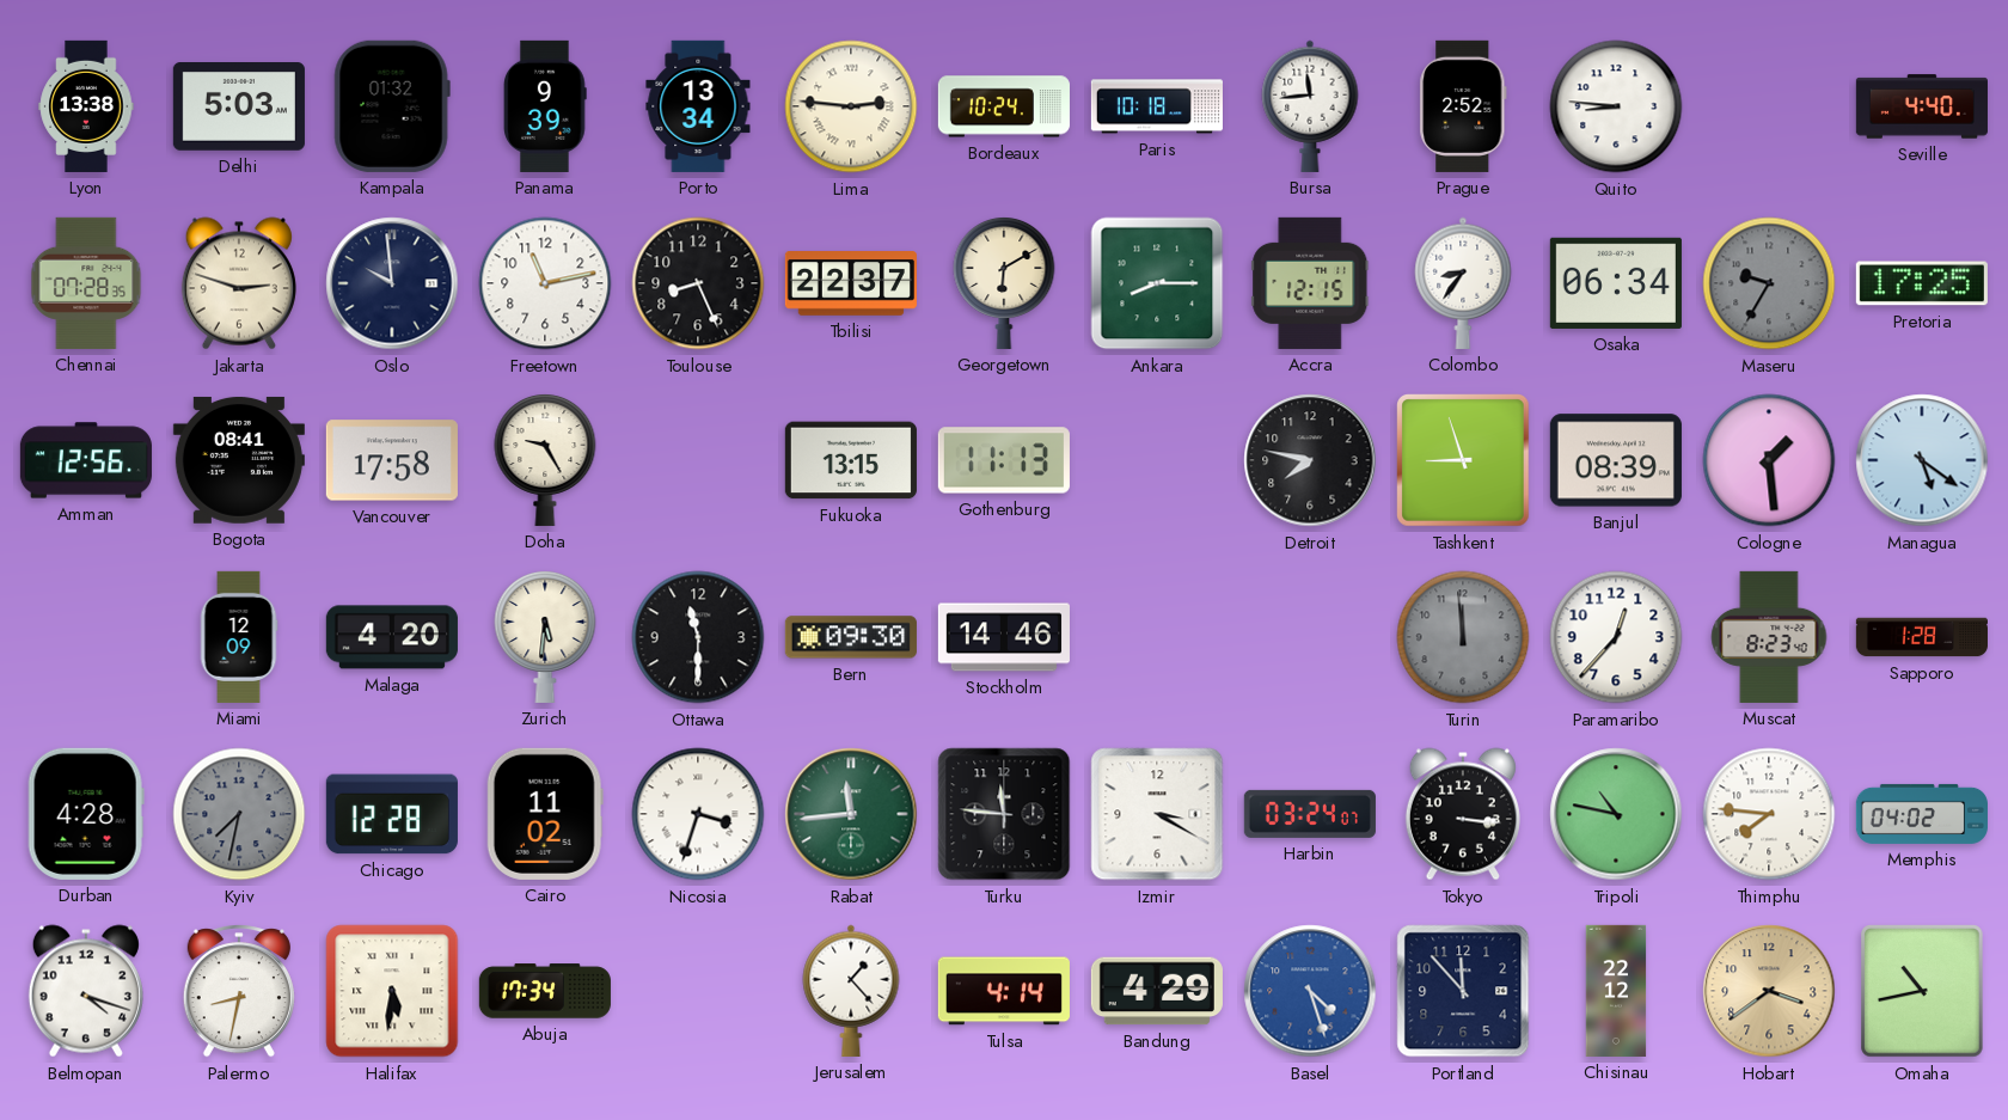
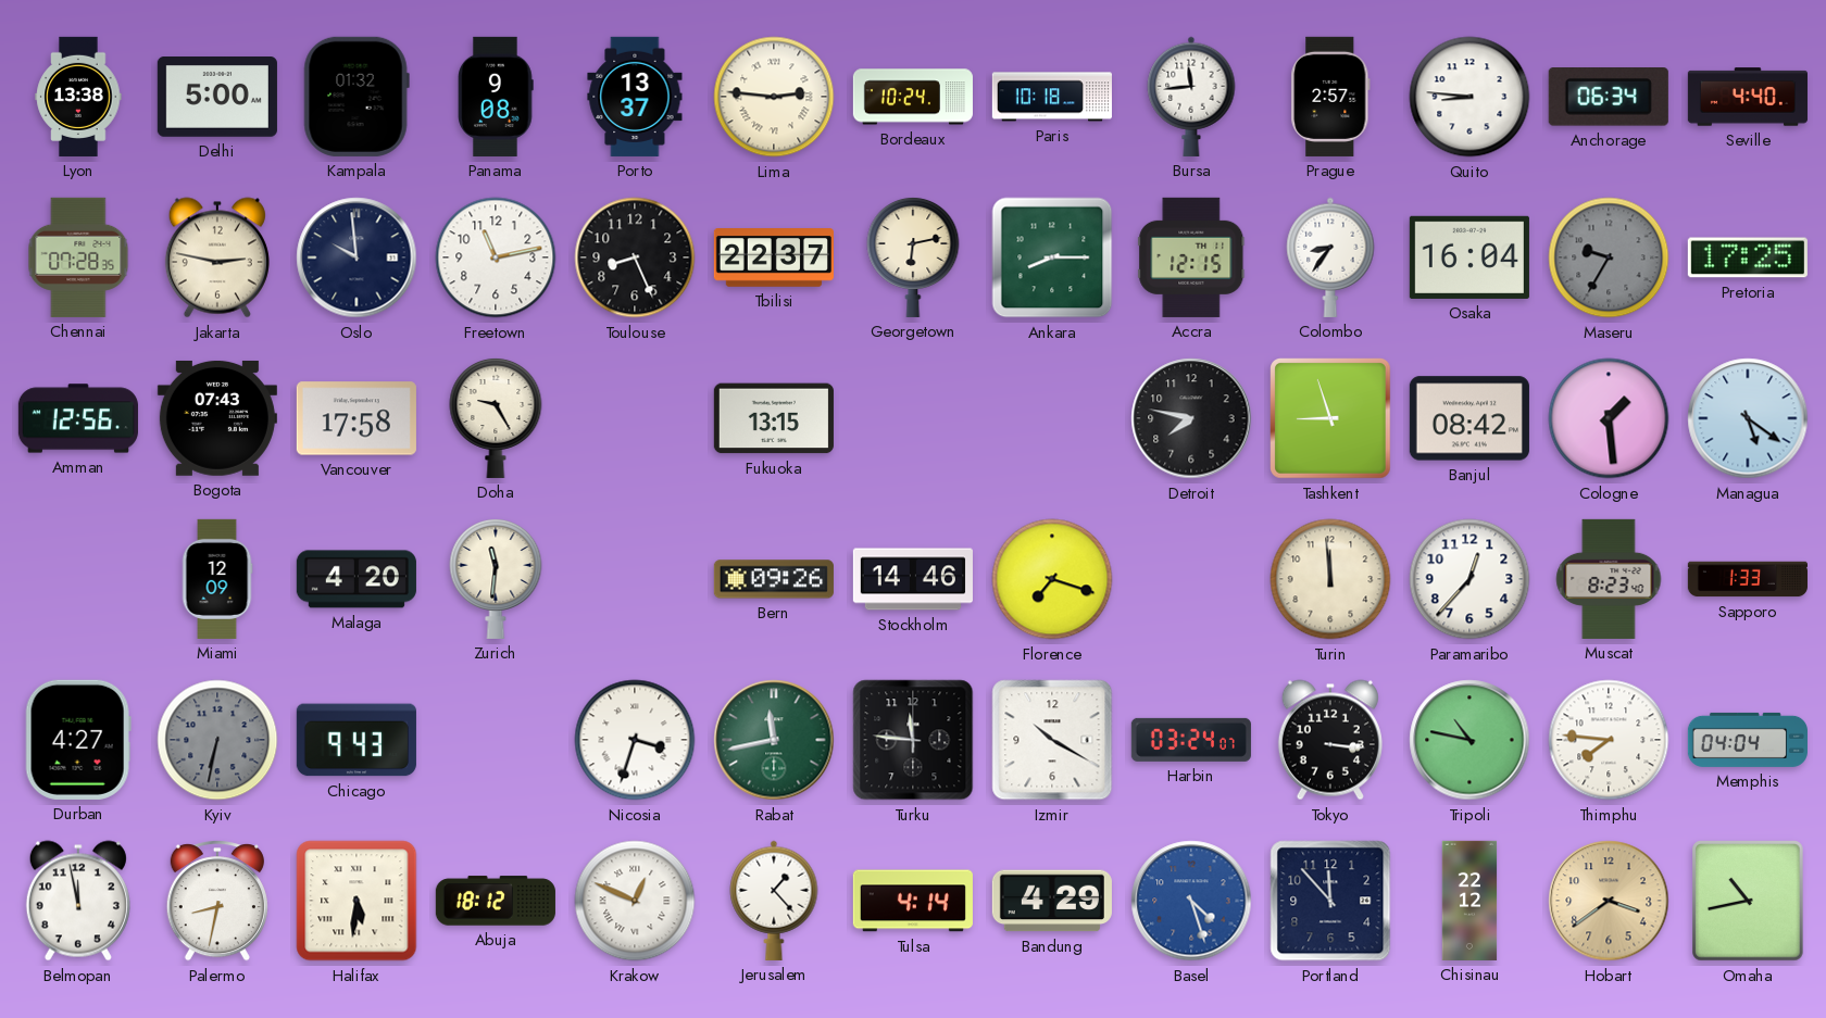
Delhi: 5:03 -> 5:00
Panama: 9:39 -> 9:08
Porto: 13:34 -> 13:37
Prague: 2:52 -> 2:57
Anchorage: none -> 06:34
Jakarta: 2:48 -> 2:47
Georgetown: 6:10 -> 6:13
Osaka: 06:34 -> 16:04
Bogota: 08:41 -> 07:43
Gothenburg: 11:13 -> none
Banjul: 08:39 -> 08:42
Zurich: 5:31 -> 11:31
Ottawa: 11:30 -> none
Bern: 09:30 -> 09:26
Florence: none -> 7:18
Turin dial: grey -> cream
Sapporo: 1:28 -> 1:33
Durban: 4:28 -> 4:27
Kyiv: 7:32 -> 6:32
Chicago: 12:28 -> 9:43
Cairo: 11:02 -> none
Rabat: 11:44 -> 11:43
Izmir: 3:20 -> 10:20
Memphis: 04:02 -> 04:04
Belmopan: 4:18 -> 11:58
Abuja: 17:34 -> 18:12
Krakow: none -> 12:49
